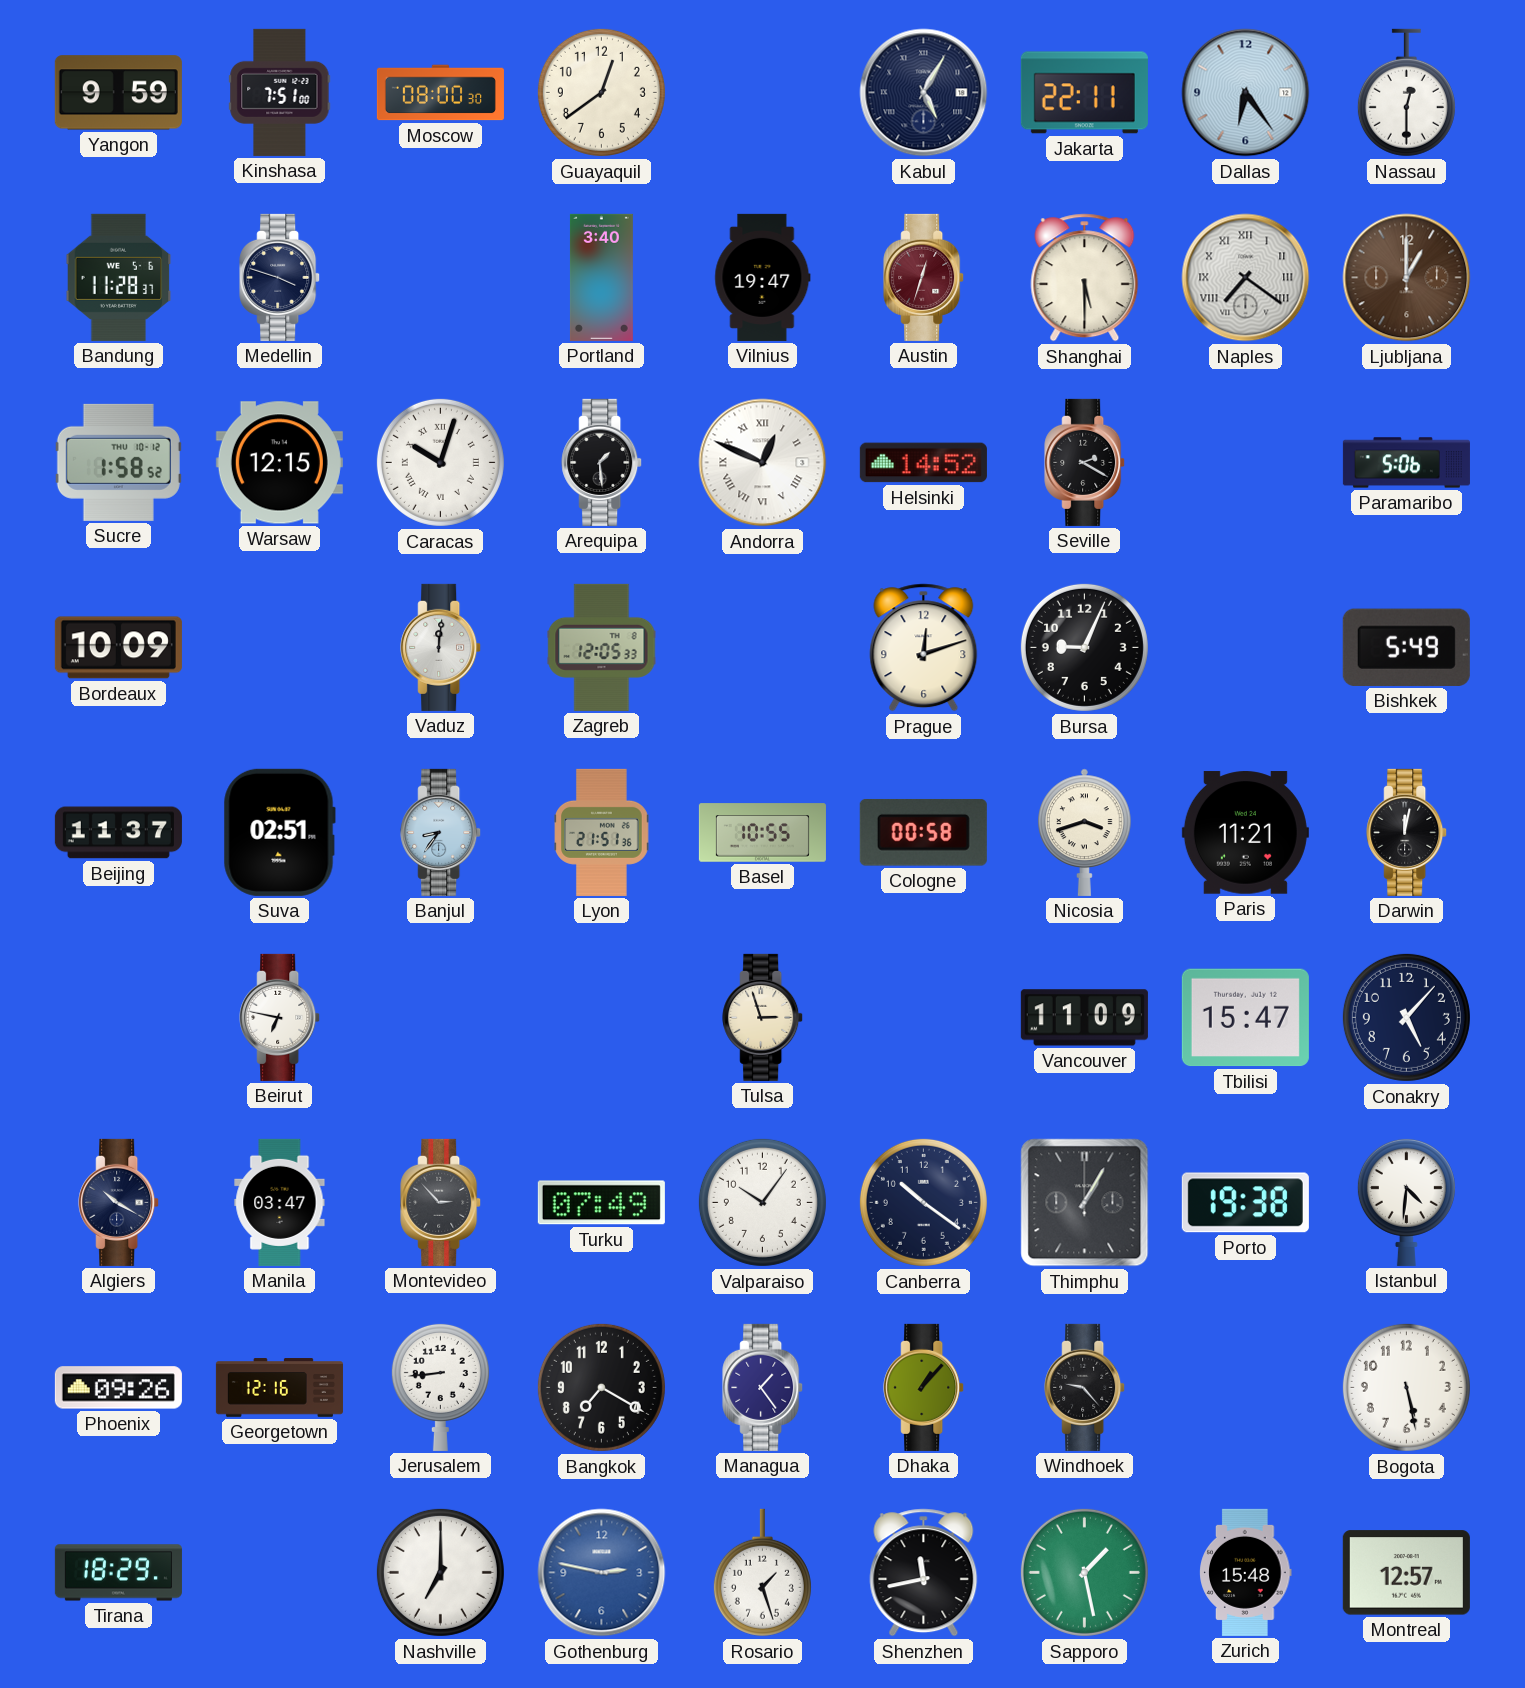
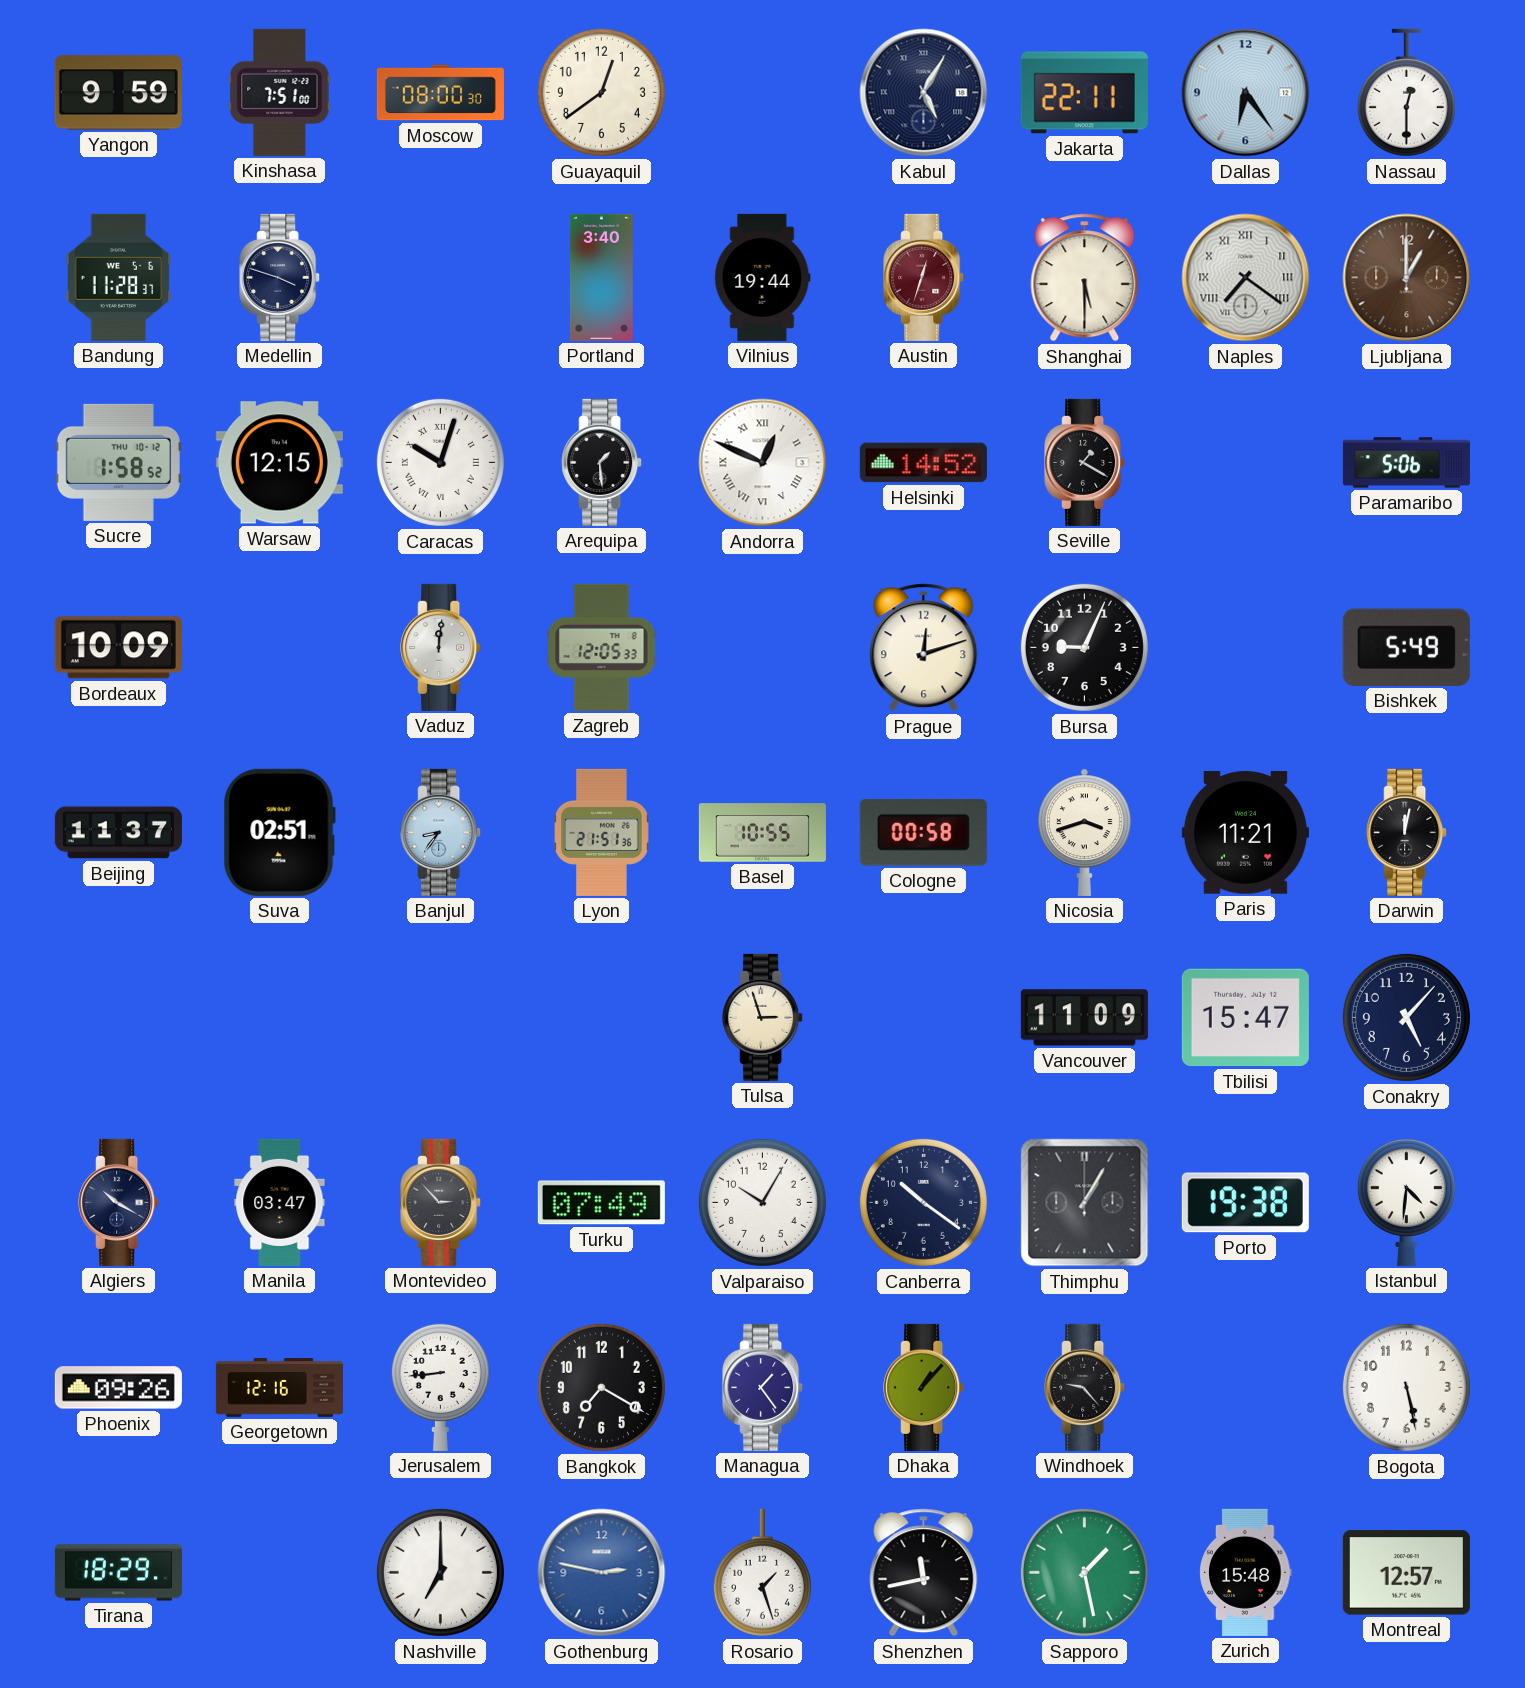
Vilnius: 19:47 -> 19:44
Seville: 2:20 -> 1:20
Beirut: 6:47 -> none
Valparaiso: 10:06 -> 10:05
